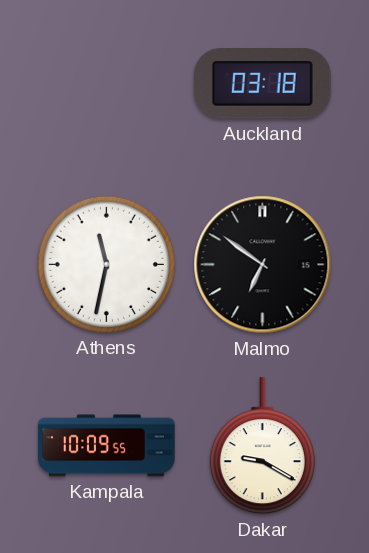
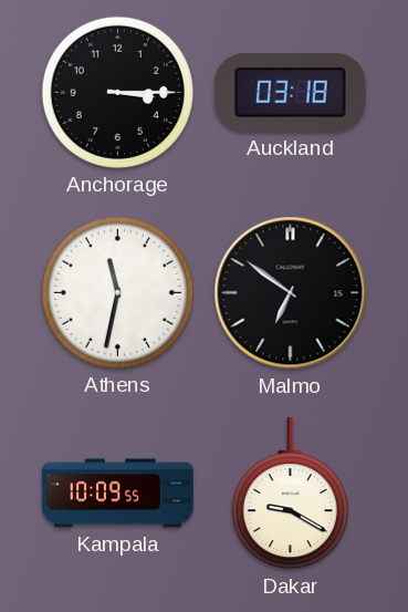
Anchorage: none -> 3:15
